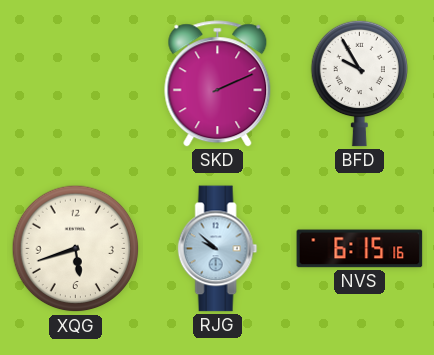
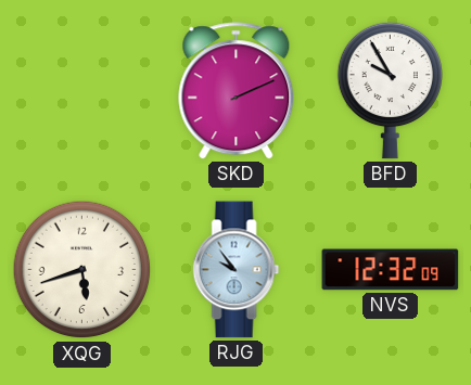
RJG: 9:52 -> 9:54
NVS: 6:15 -> 12:32
